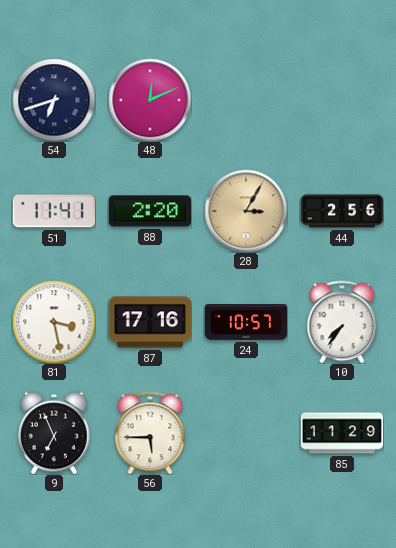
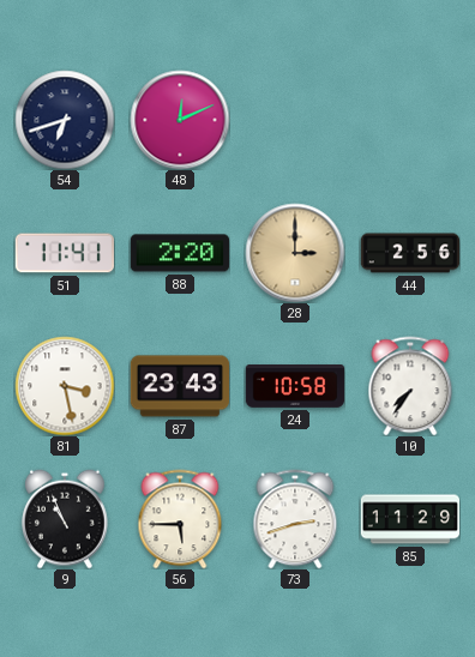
28: 3:05 -> 3:00
87: 17:16 -> 23:43
24: 10:57 -> 10:58
9: 6:56 -> 10:56
73: none -> 2:42
